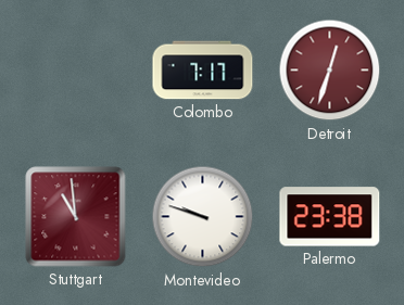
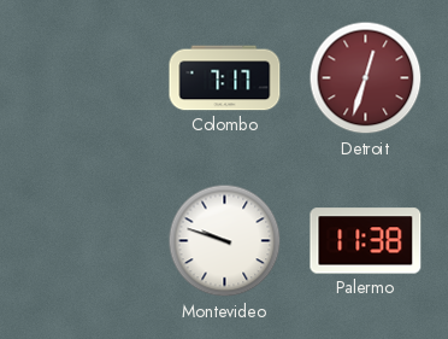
Stuttgart: 10:59 -> none
Palermo: 23:38 -> 11:38
